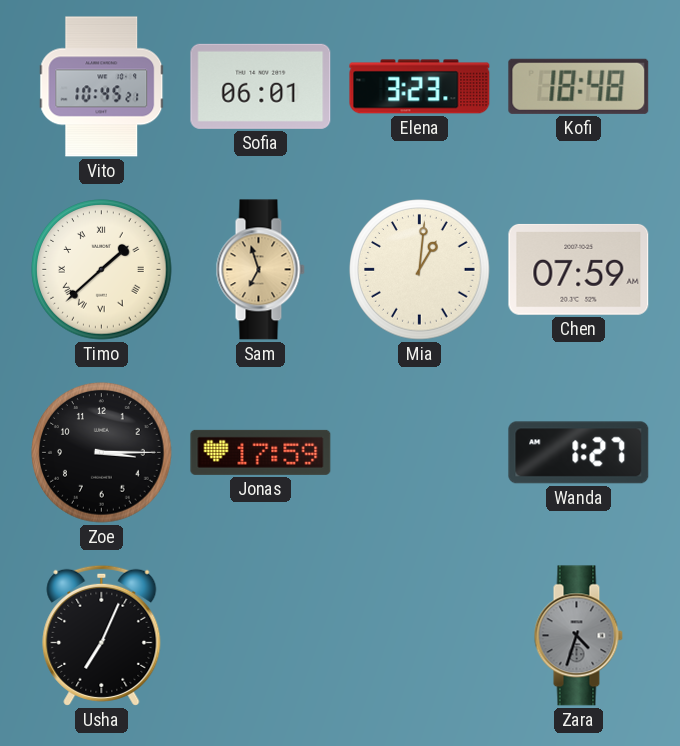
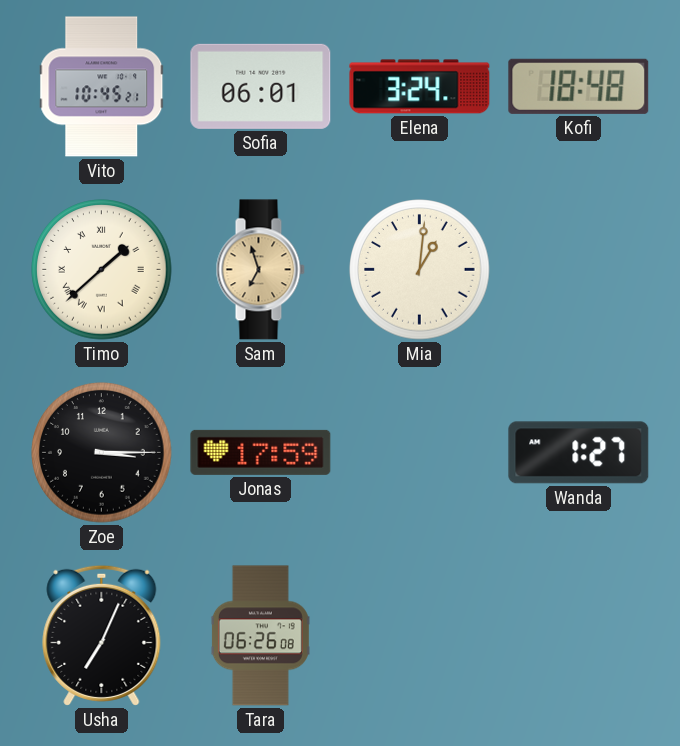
Elena: 3:23 -> 3:24
Chen: 07:59 -> none
Tara: none -> 06:26
Zara: 4:33 -> none
